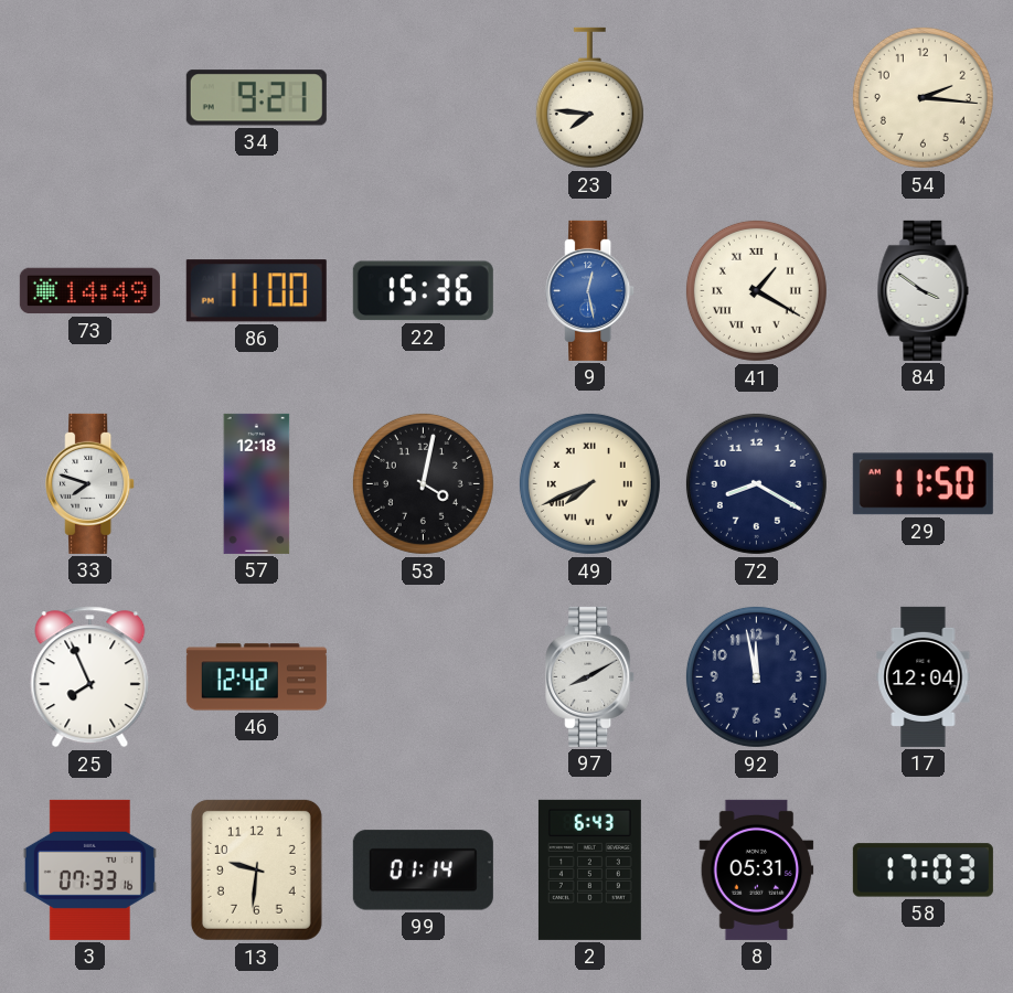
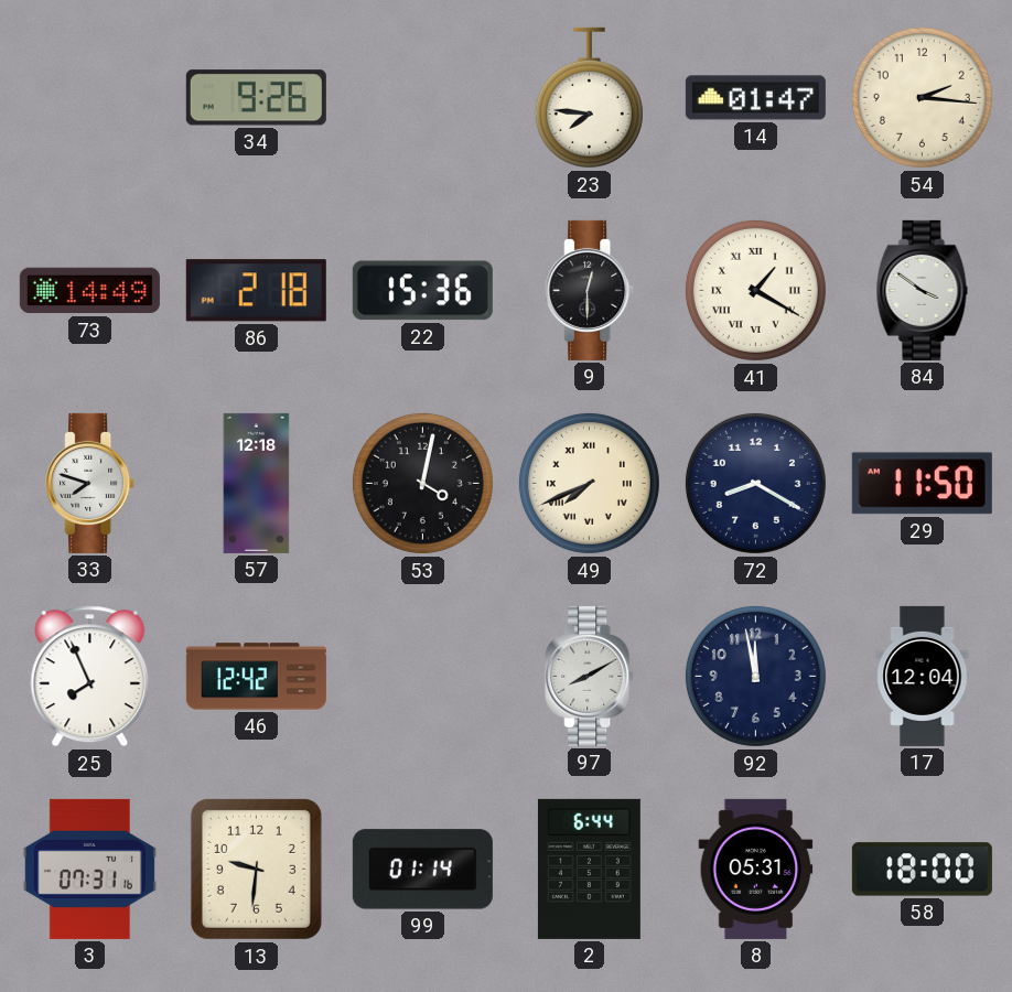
34: 9:21 -> 9:26
14: none -> 01:47
86: 11:00 -> 2:18
9: 12:28 -> 12:30
9 dial: blue -> black
3: 07:33 -> 07:31
2: 6:43 -> 6:44
58: 17:03 -> 18:00
